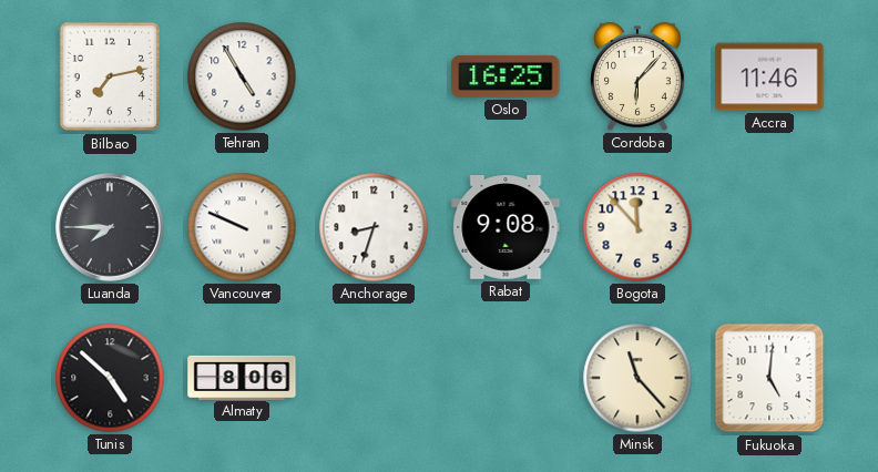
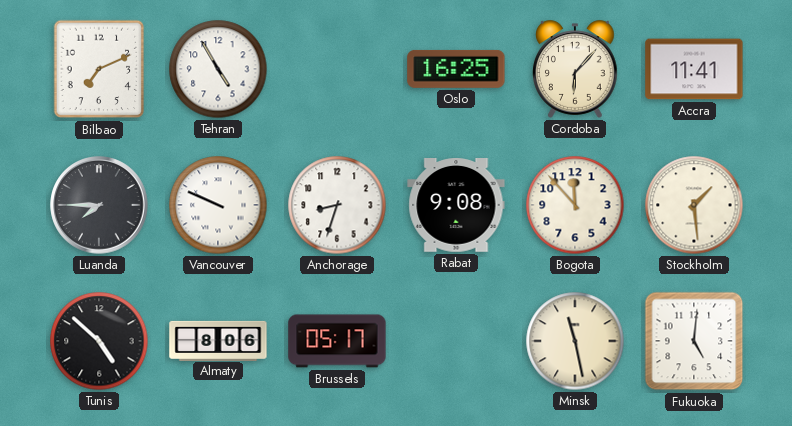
Bilbao: 7:13 -> 7:11
Accra: 11:46 -> 11:41
Stockholm: none -> 1:29
Brussels: none -> 05:17
Minsk: 11:23 -> 11:28
